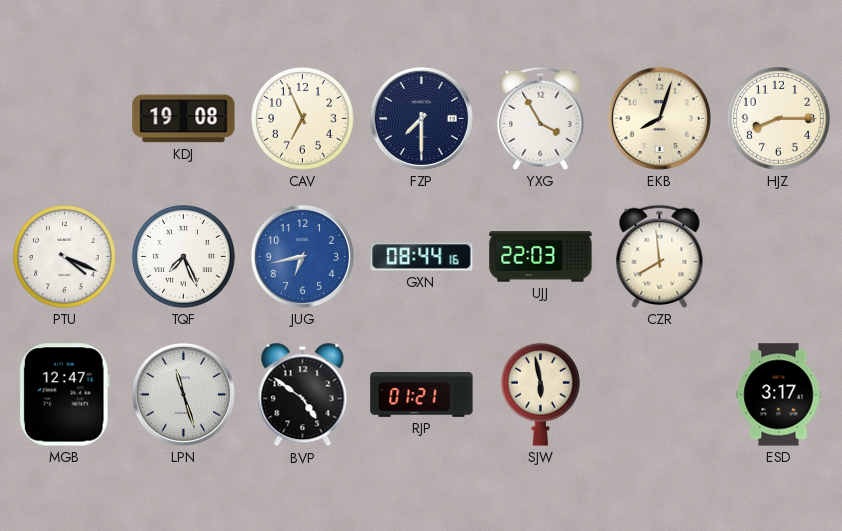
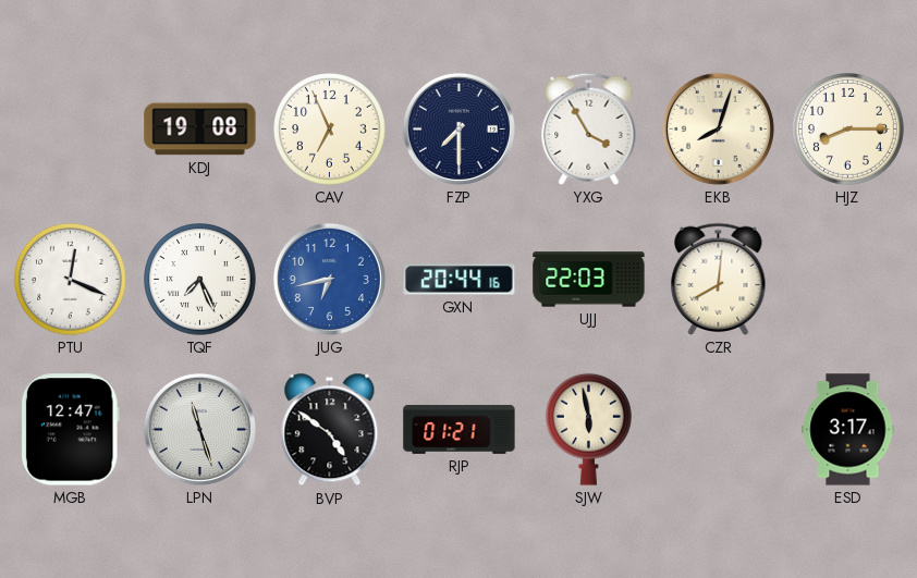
PTU: 4:19 -> 12:19
GXN: 08:44 -> 20:44
CZR: 7:59 -> 8:01
